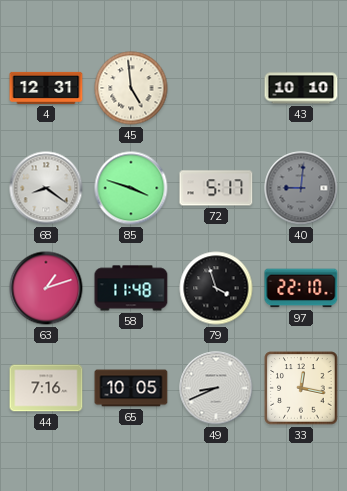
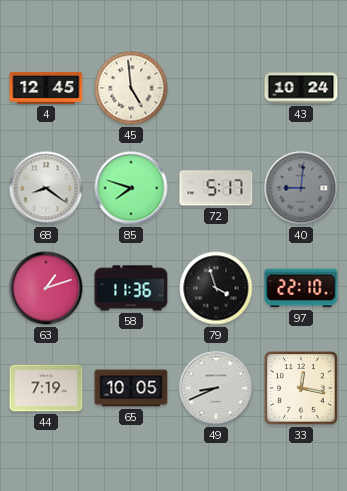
4: 12:31 -> 12:45
43: 10:10 -> 10:24
85: 3:48 -> 7:48
58: 11:48 -> 11:36
44: 7:16 -> 7:19
